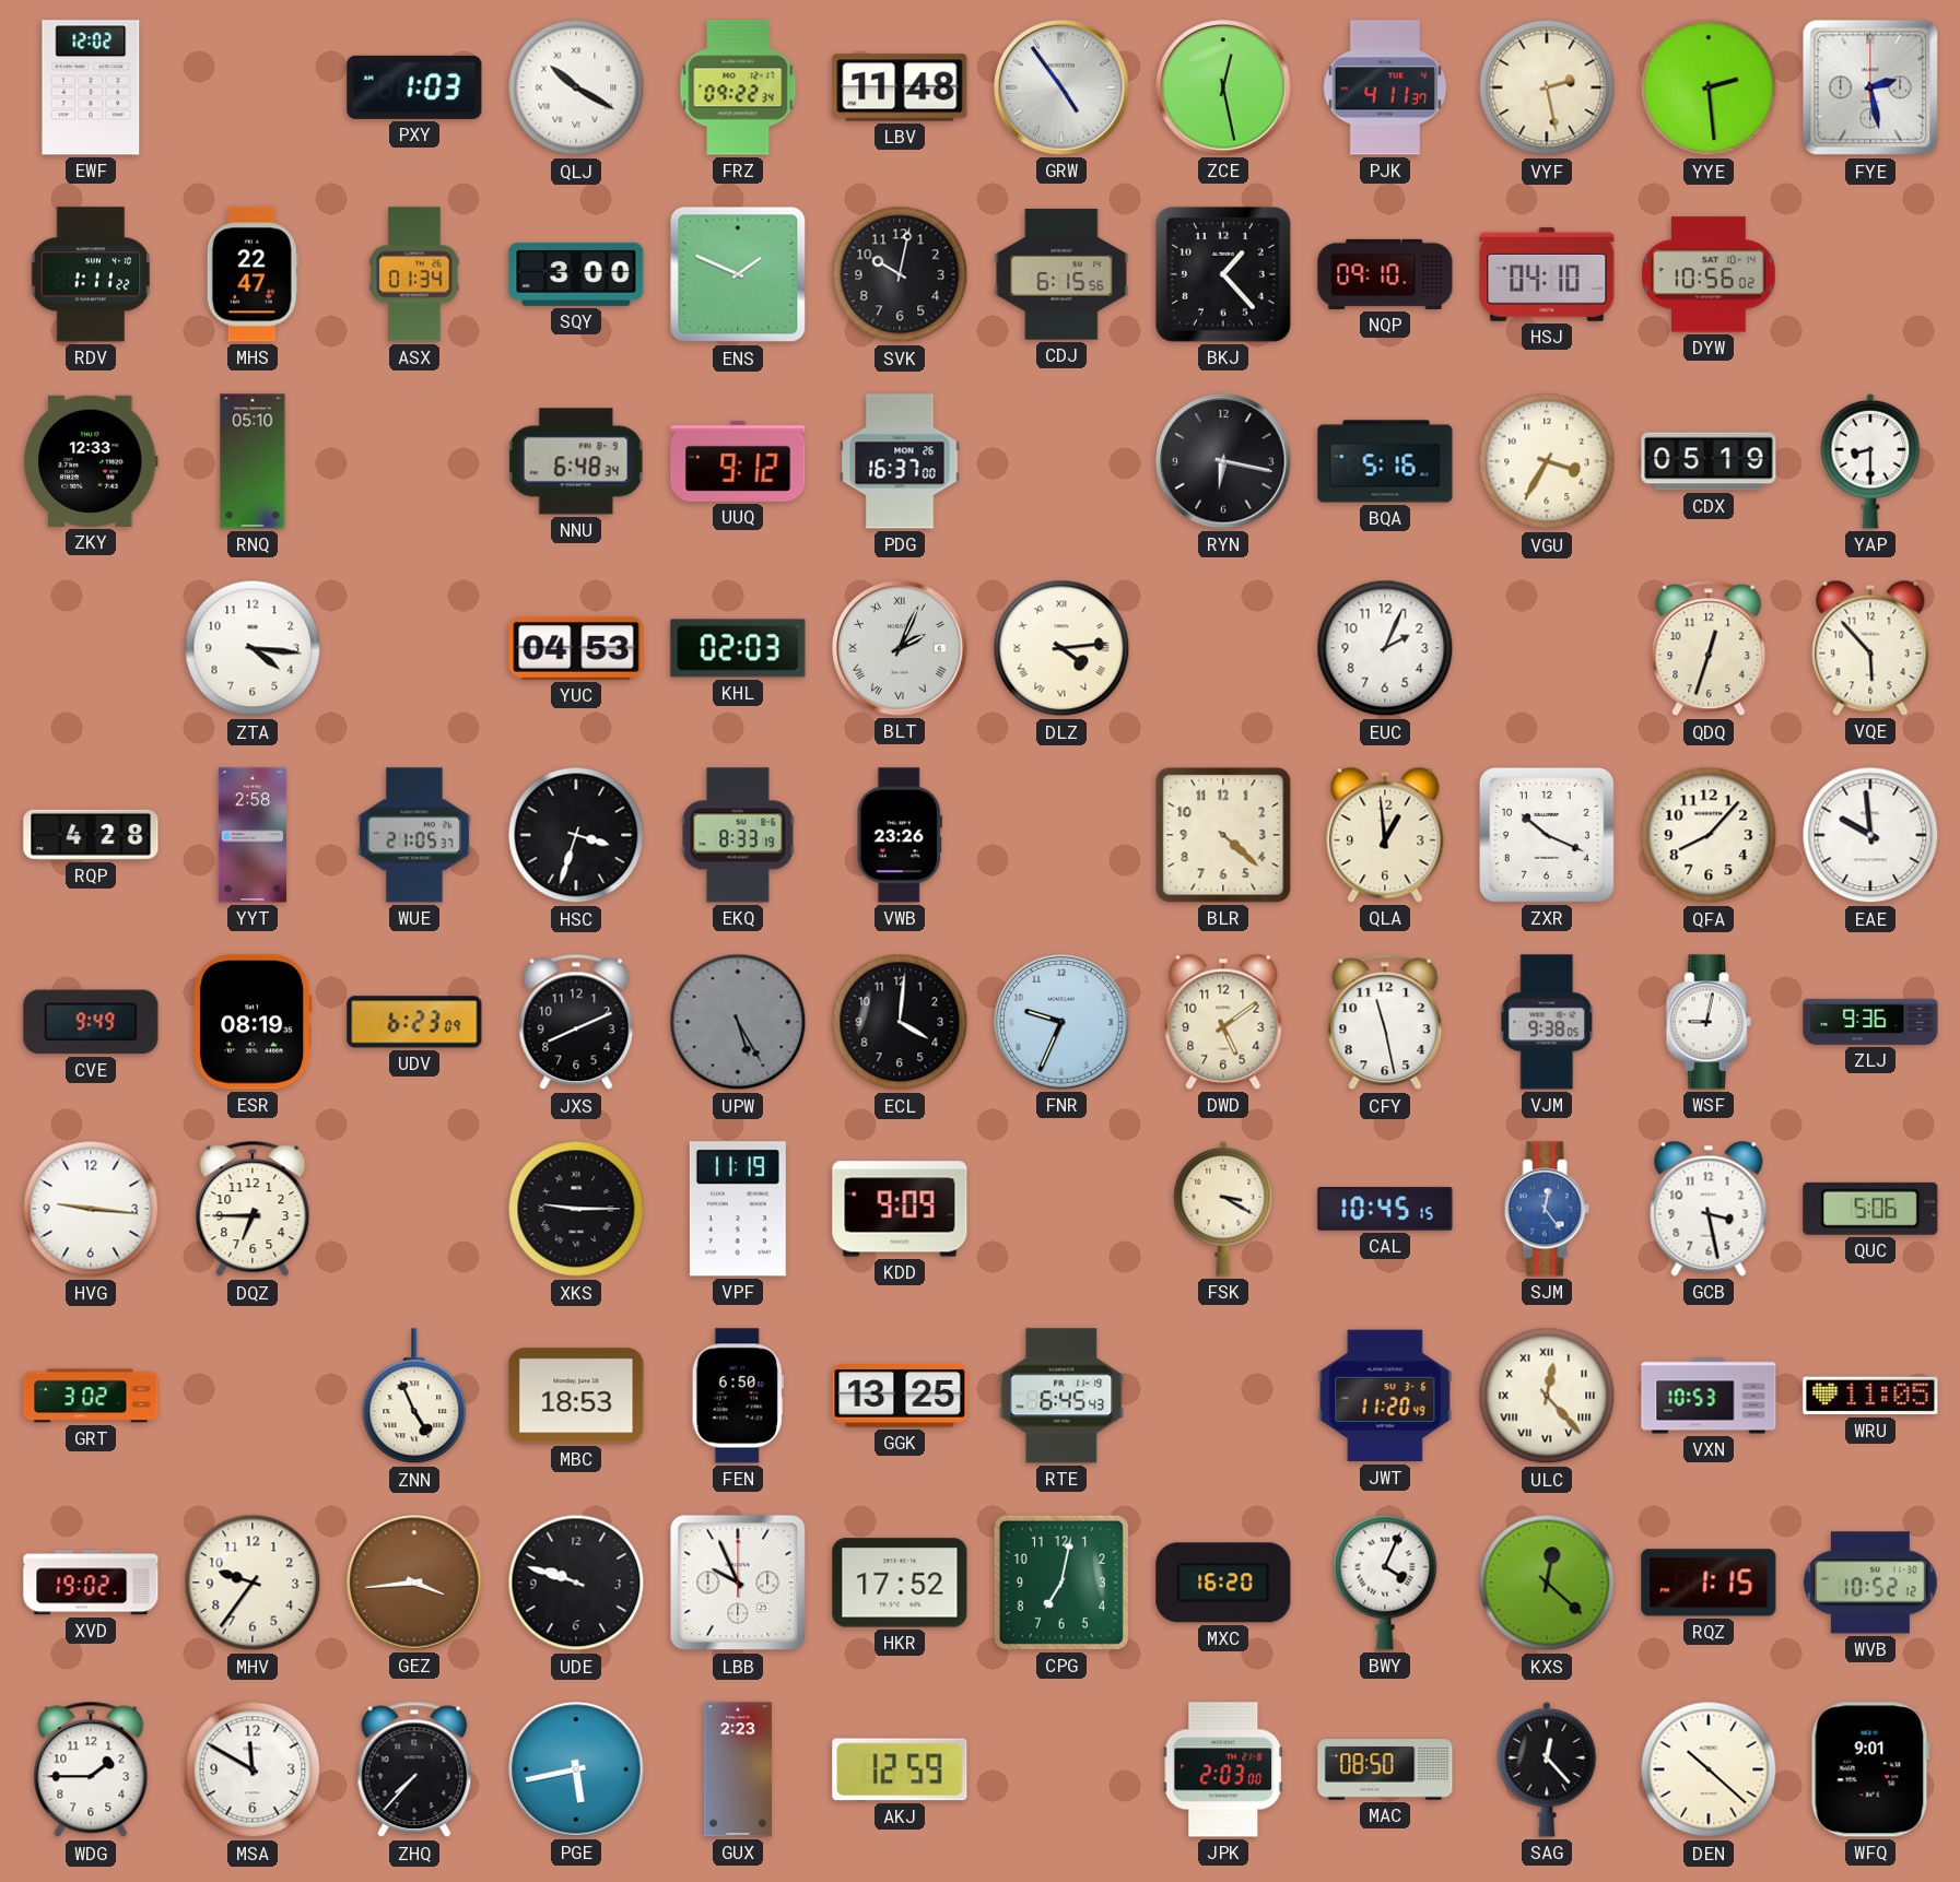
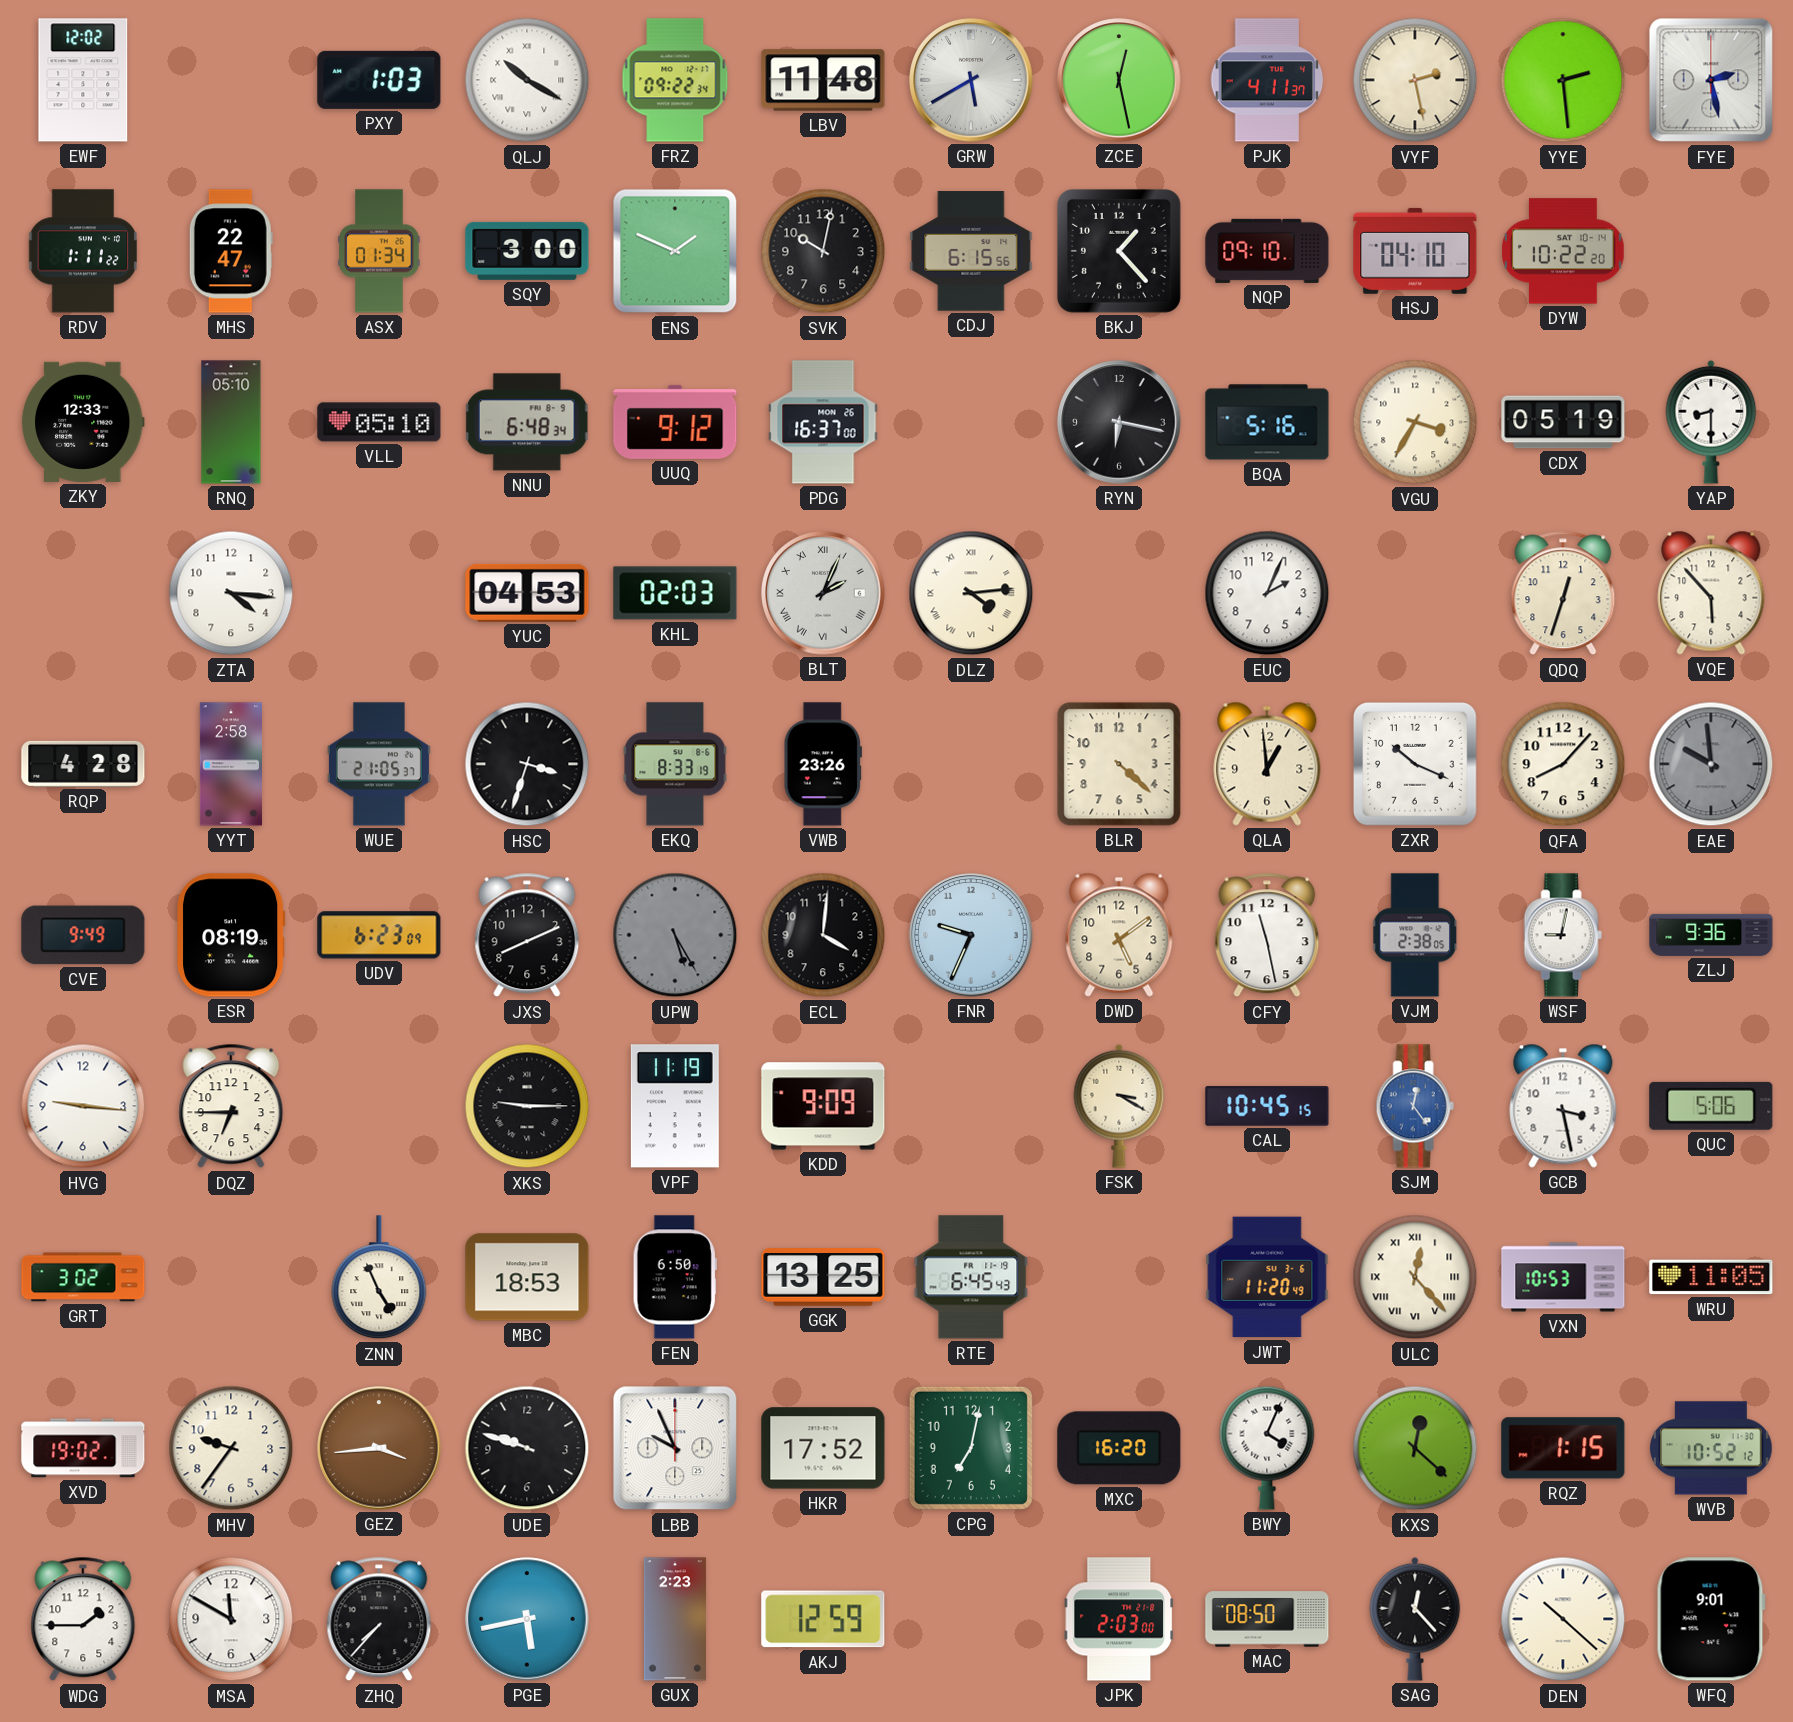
GRW: 4:54 -> 5:40
DYW: 10:56 -> 10:22
VLL: none -> 05:10
EAE dial: white -> grey
VJM: 9:38 -> 2:38
